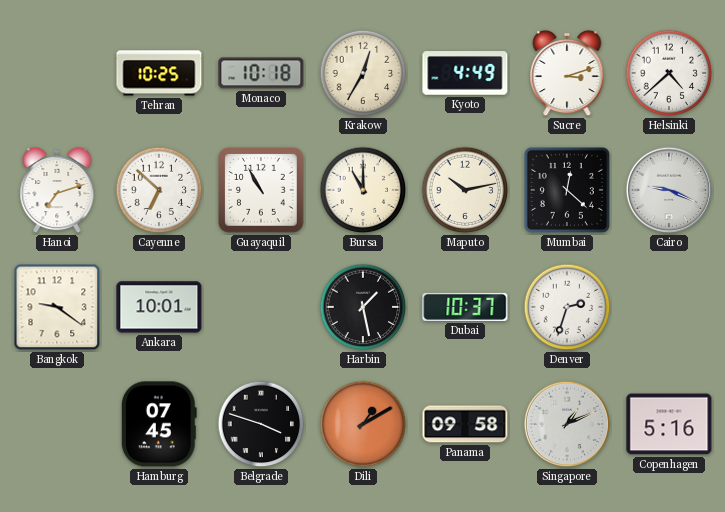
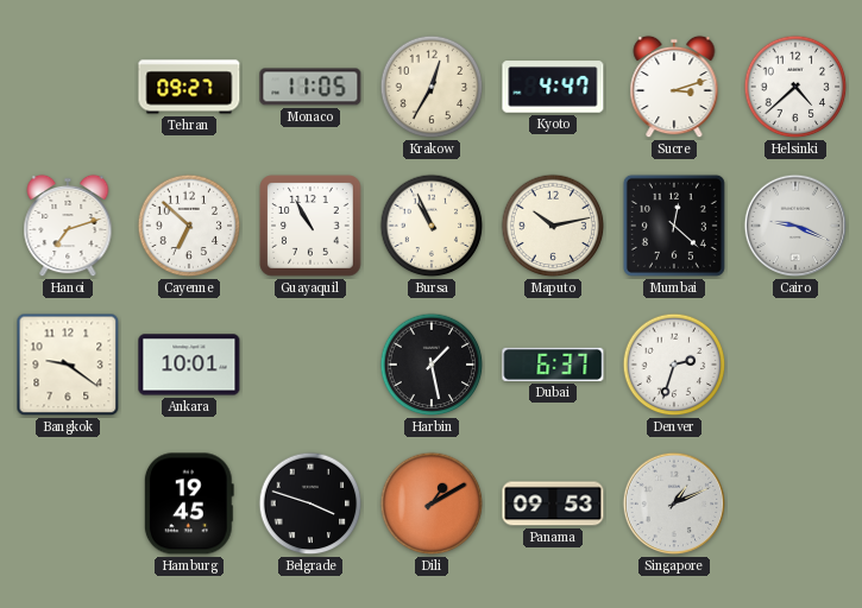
Tehran: 10:25 -> 09:27
Monaco: 10:18 -> 11:05
Kyoto: 4:49 -> 4:47
Bursa: 11:00 -> 10:56
Dubai: 10:37 -> 6:37
Hamburg: 07:45 -> 19:45
Panama: 09:58 -> 09:53
Copenhagen: 5:16 -> none
